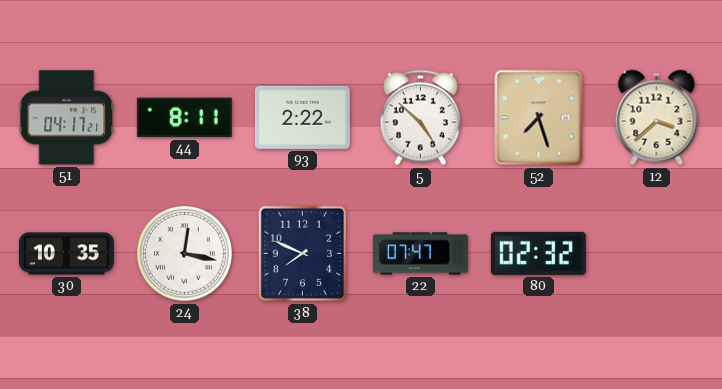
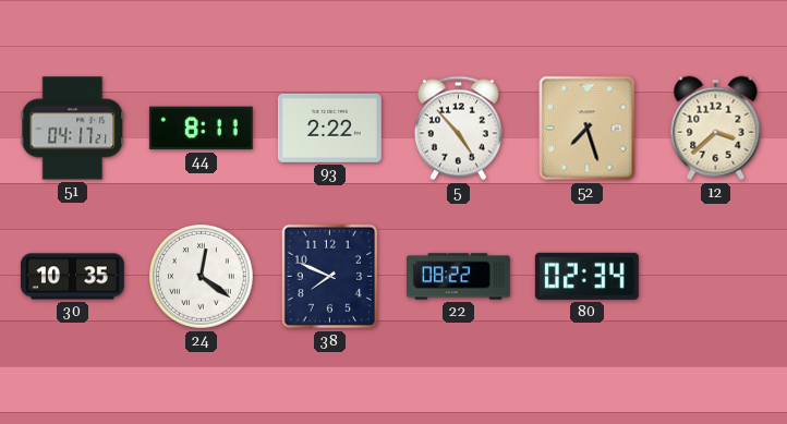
5: 4:52 -> 4:53
24: 12:17 -> 12:21
22: 07:47 -> 08:22
80: 02:32 -> 02:34
